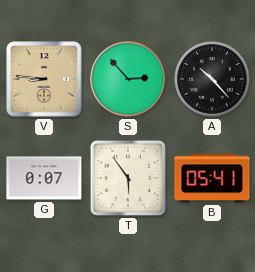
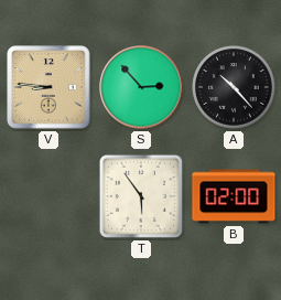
G: 0:07 -> none
B: 05:41 -> 02:00
